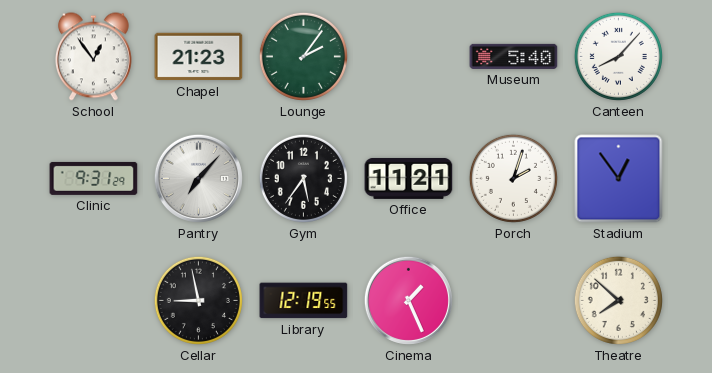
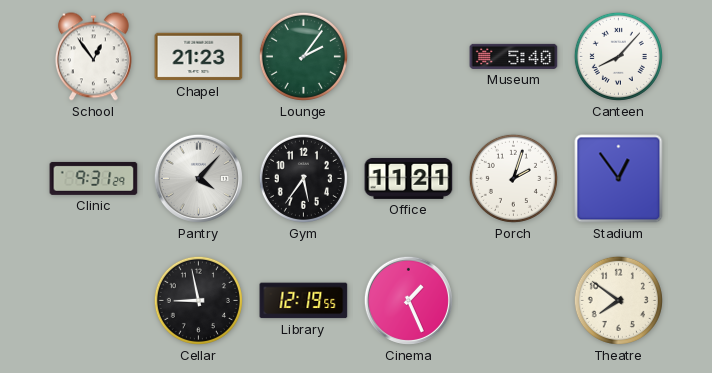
Pantry: 7:07 -> 4:07
Theatre: 7:52 -> 7:51
